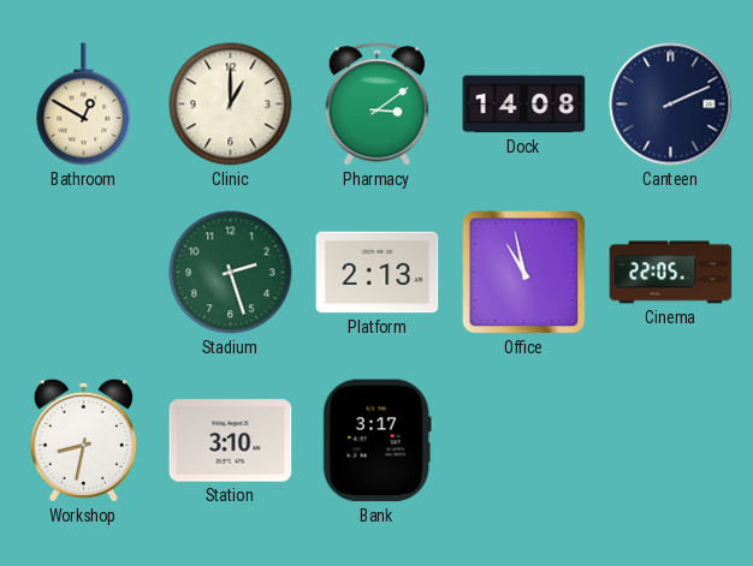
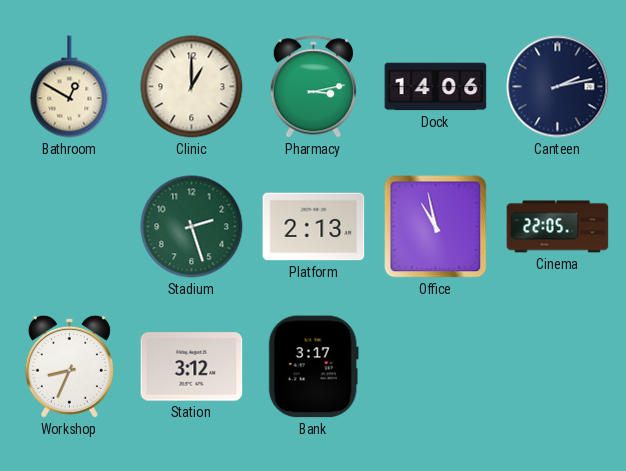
Pharmacy: 3:09 -> 3:13
Dock: 14:08 -> 14:06
Canteen: 2:11 -> 2:13
Workshop: 8:32 -> 8:34
Station: 3:10 -> 3:12
